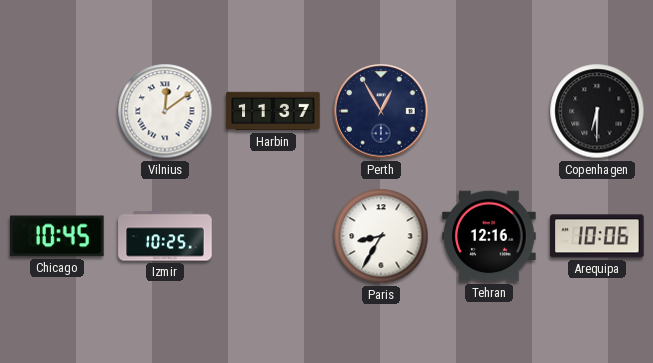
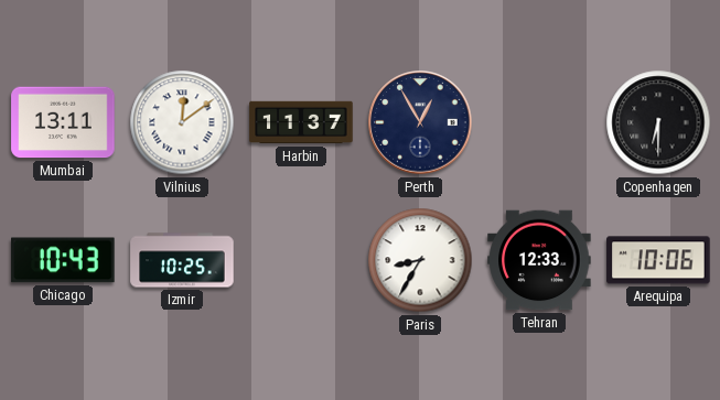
Mumbai: none -> 13:11
Chicago: 10:45 -> 10:43
Tehran: 12:16 -> 12:33
